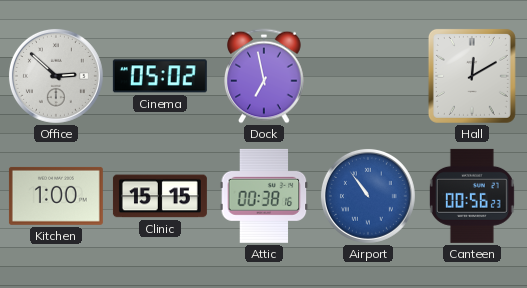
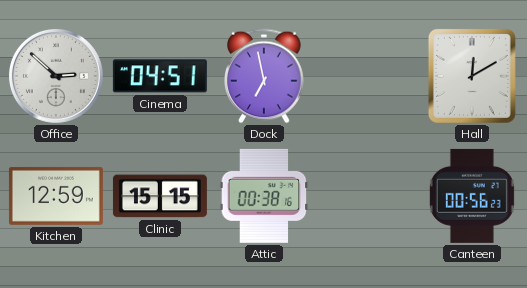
Cinema: 05:02 -> 04:51
Kitchen: 1:00 -> 12:59
Airport: 10:54 -> none
